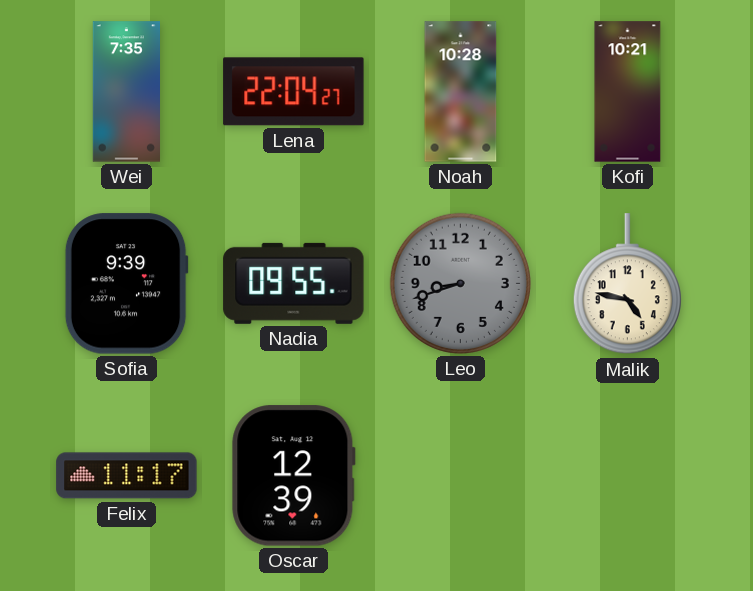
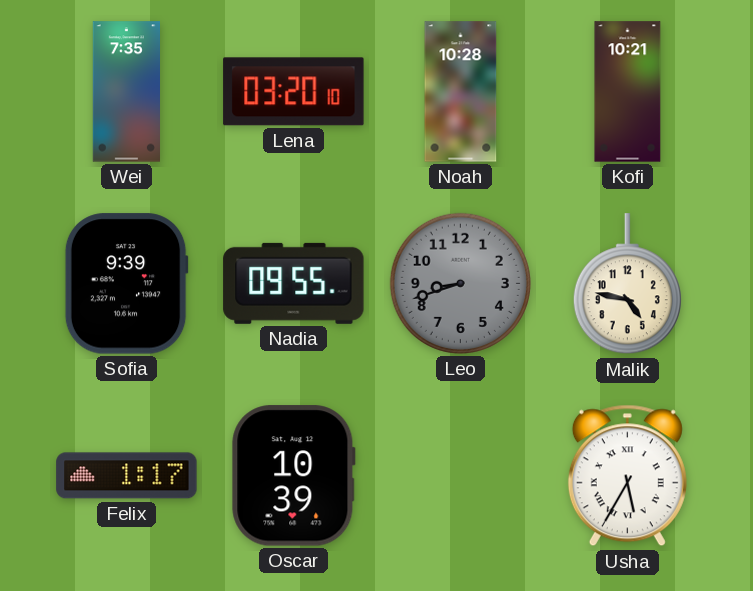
Lena: 22:04 -> 03:20
Felix: 11:17 -> 1:17
Oscar: 12:39 -> 10:39
Usha: none -> 5:35
